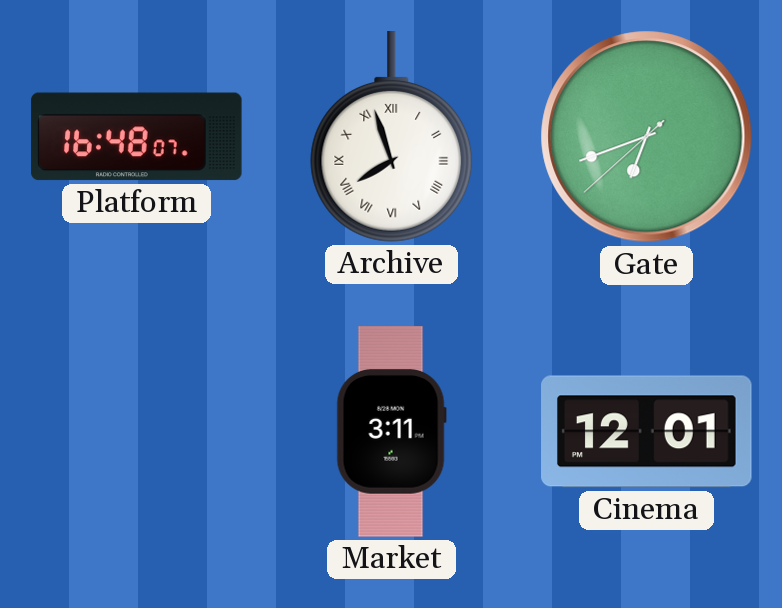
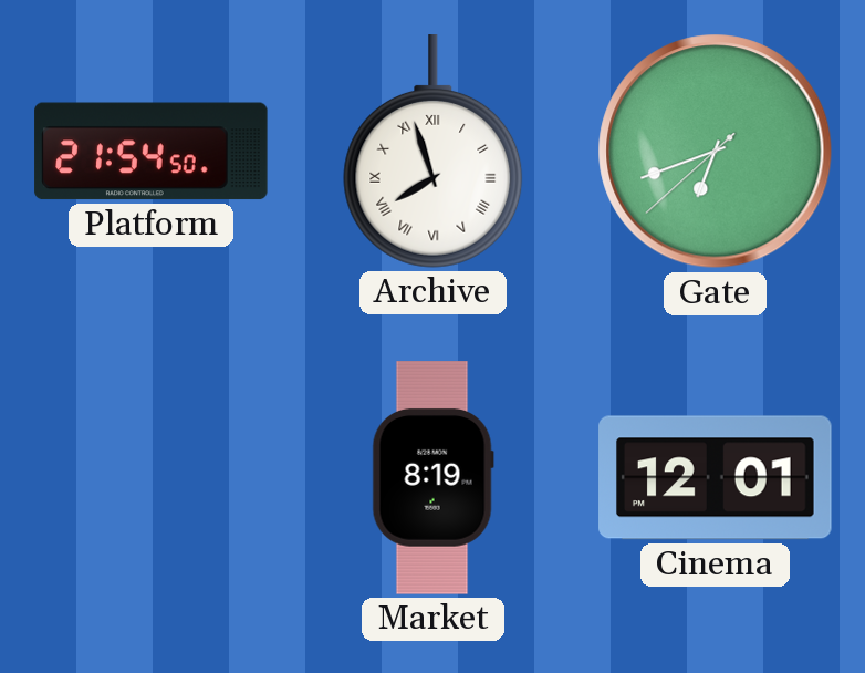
Platform: 16:48 -> 21:54
Market: 3:11 -> 8:19
